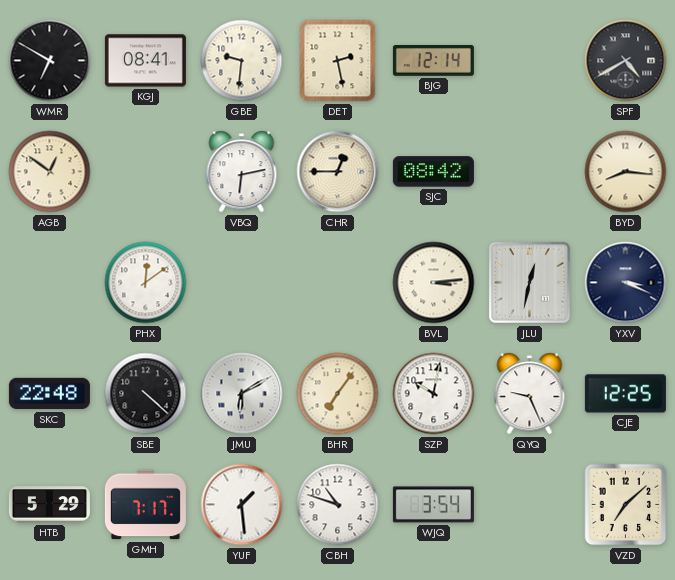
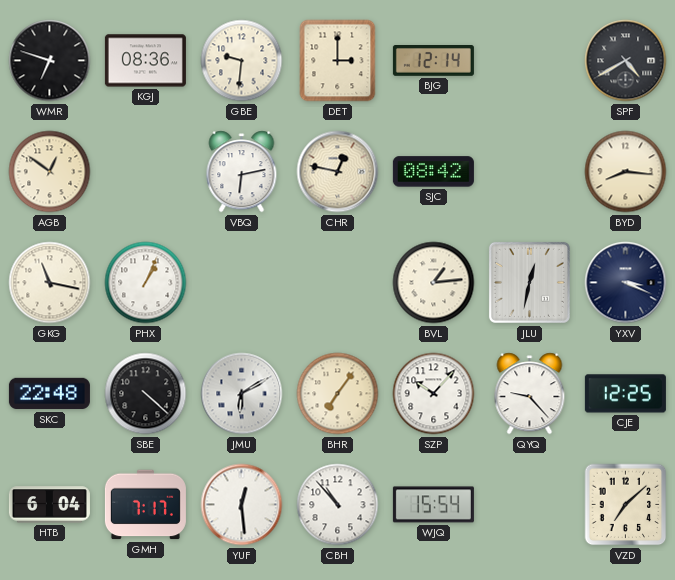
WMR: 6:50 -> 6:48
KGJ: 08:41 -> 08:36
DET: 2:28 -> 3:00
CHR: 12:45 -> 12:47
GKG: none -> 11:17
PHX: 12:09 -> 1:04
BVL: 3:14 -> 1:14
SZP: 10:02 -> 10:07
QYQ: 9:26 -> 9:23
HTB: 5:29 -> 6:04
YUF: 1:29 -> 12:29
CBH: 10:48 -> 10:53
WJQ: 3:54 -> 15:54
